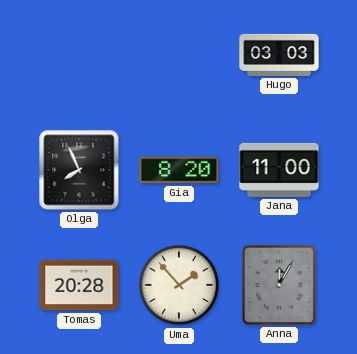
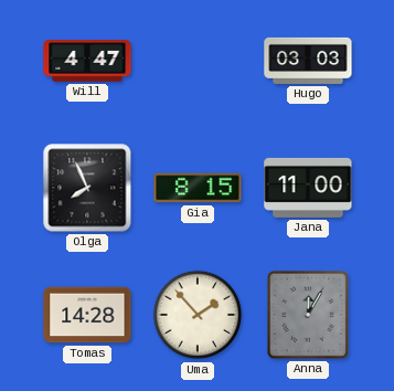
Will: none -> 4:47
Gia: 8:20 -> 8:15
Tomas: 20:28 -> 14:28
